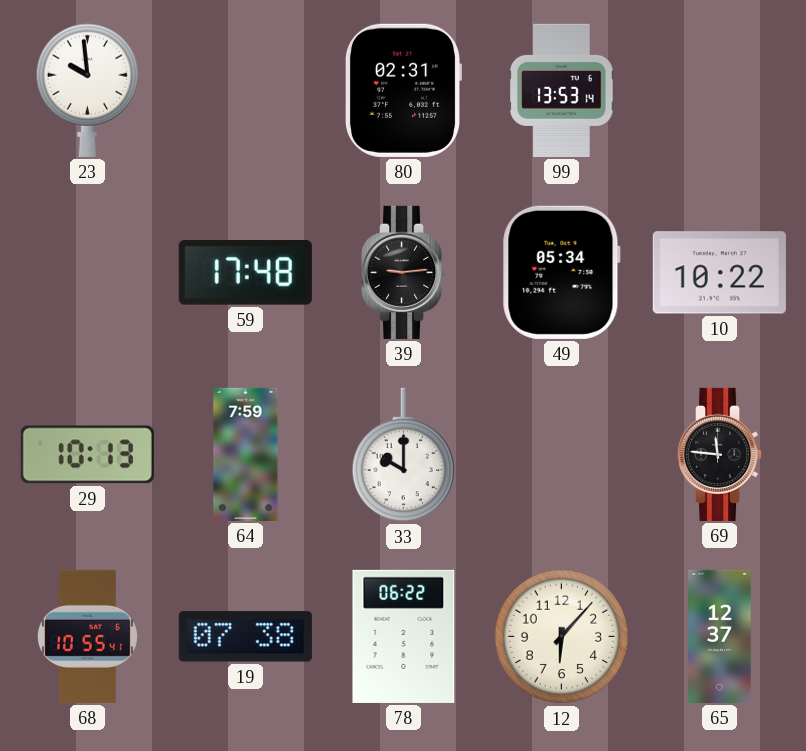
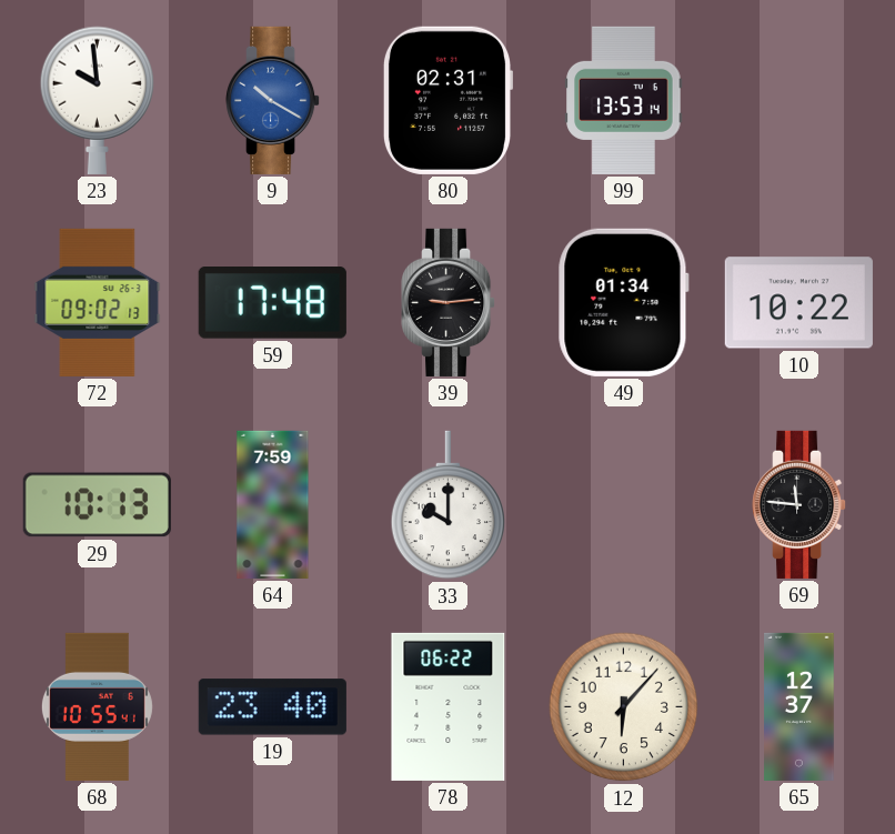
9: none -> 10:20
72: none -> 09:02
49: 05:34 -> 01:34
19: 07:38 -> 23:40
